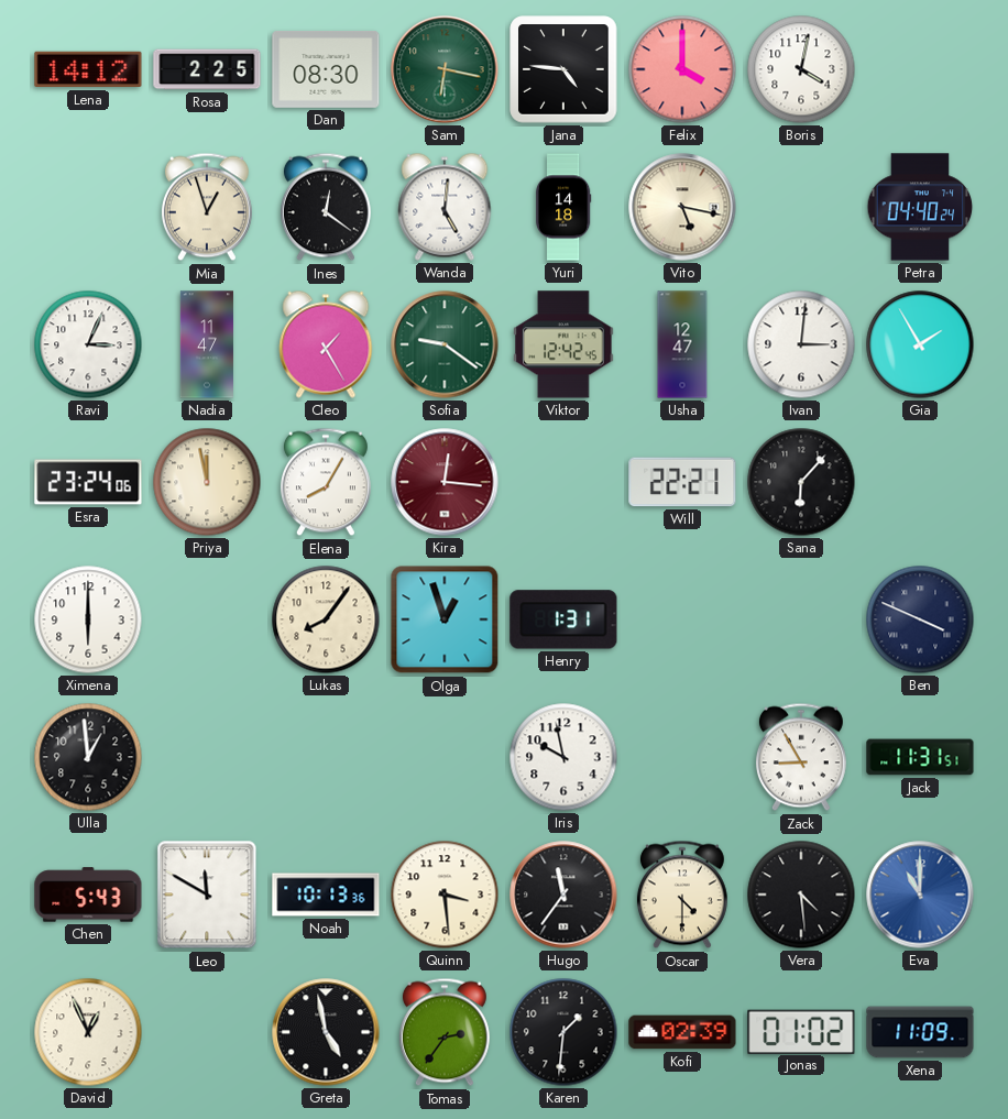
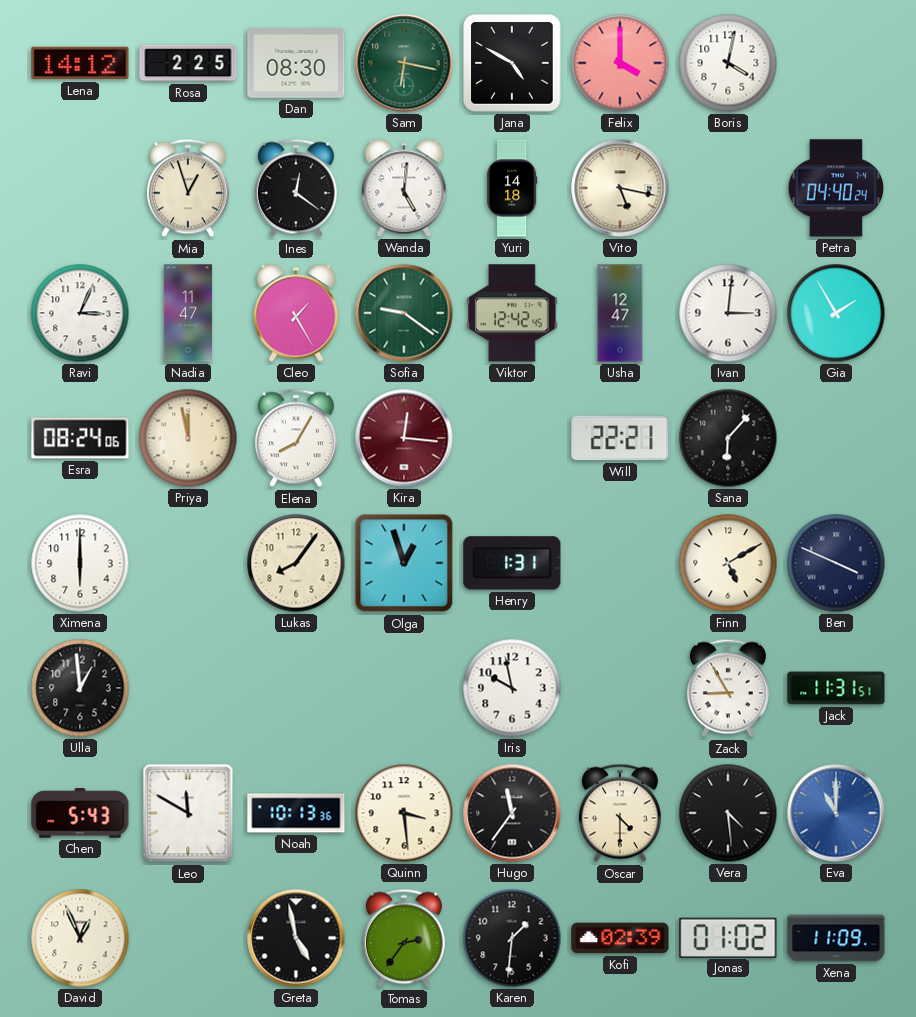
Jana: 4:46 -> 4:50
Esra: 23:24 -> 08:24
Finn: none -> 5:10
